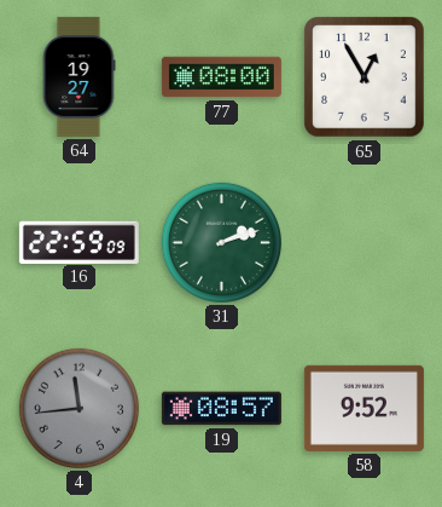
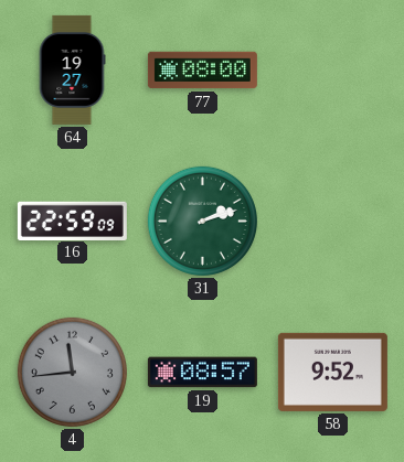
65: 12:55 -> none
